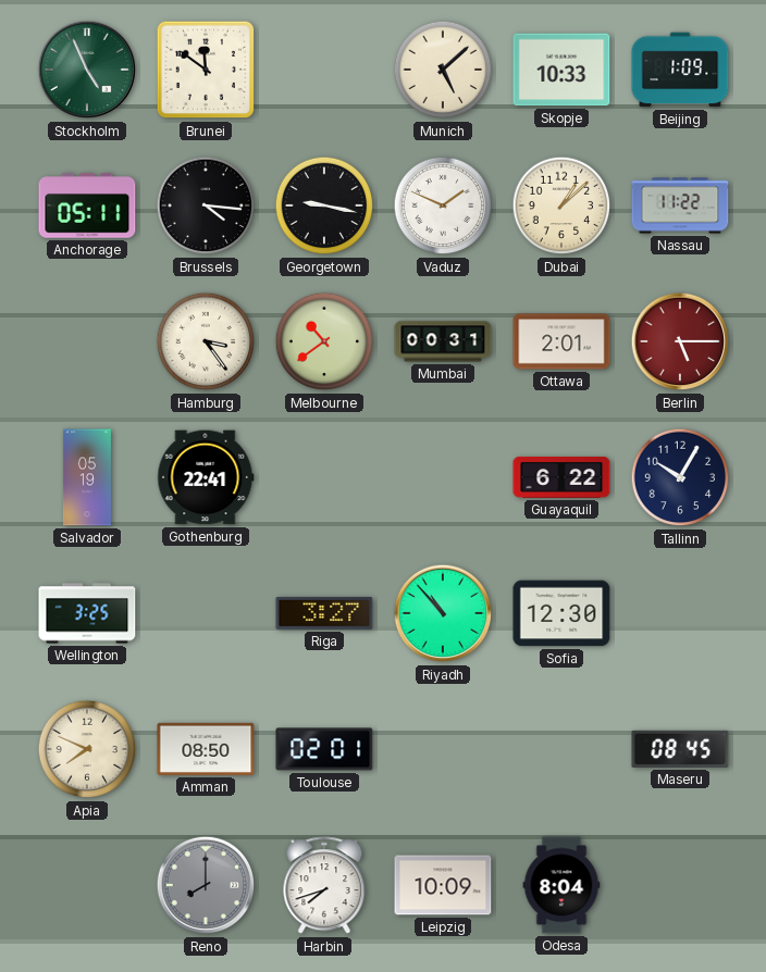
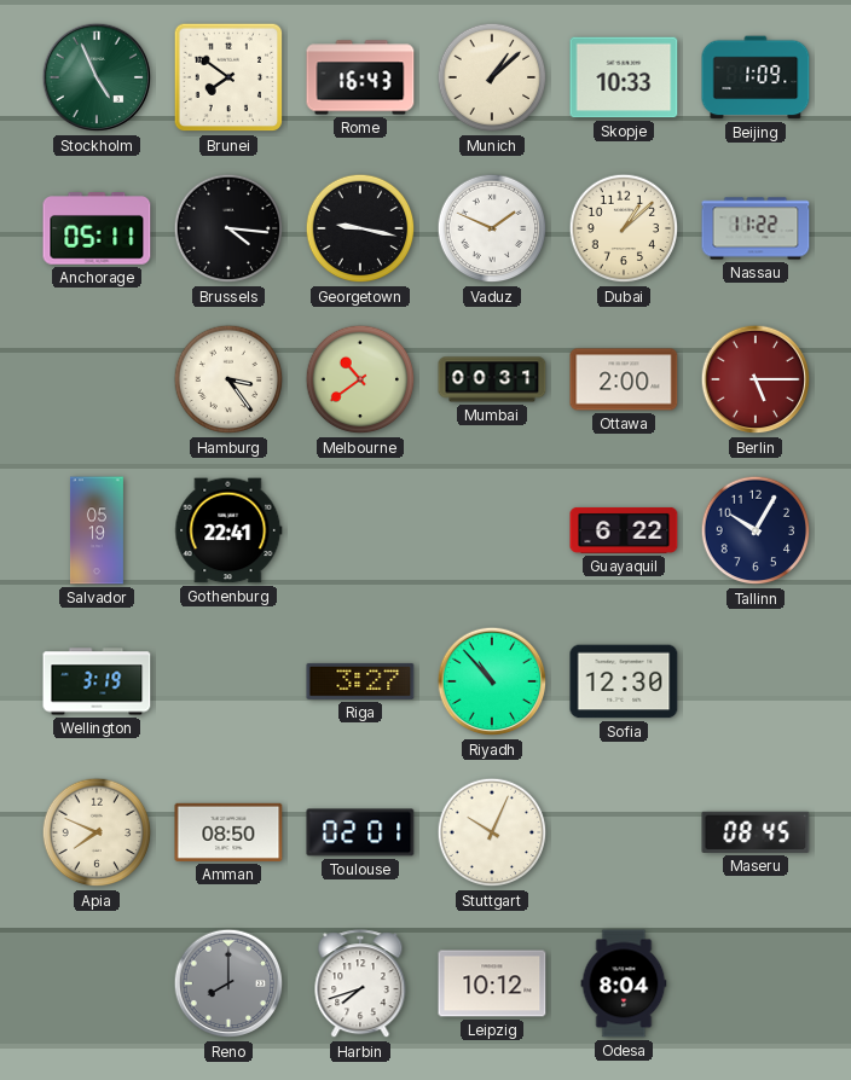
Brunei: 11:51 -> 7:51
Rome: none -> 16:43
Munich: 5:08 -> 1:08
Ottawa: 2:01 -> 2:00
Wellington: 3:25 -> 3:19
Stuttgart: none -> 10:04
Leipzig: 10:09 -> 10:12
